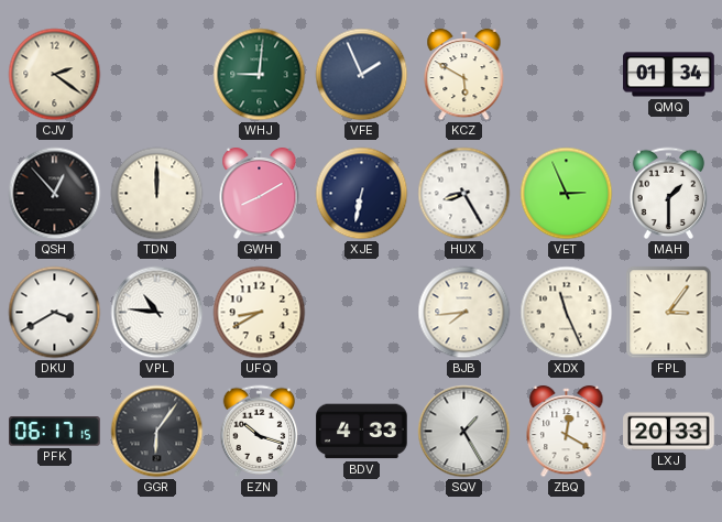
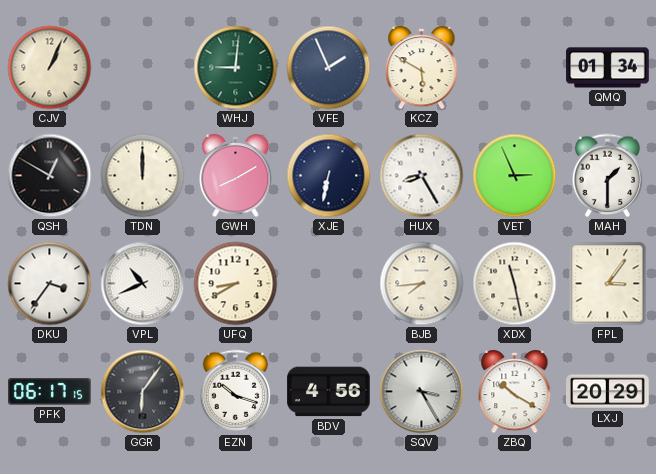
CJV: 2:21 -> 1:04
QSH: 12:53 -> 12:50
DKU: 3:40 -> 3:36
VPL: 10:46 -> 10:41
XDX: 11:26 -> 11:28
BDV: 4:33 -> 4:56
SQV: 1:25 -> 3:25
ZBQ: 12:20 -> 10:20
LXJ: 20:33 -> 20:29
